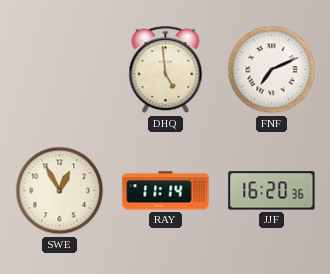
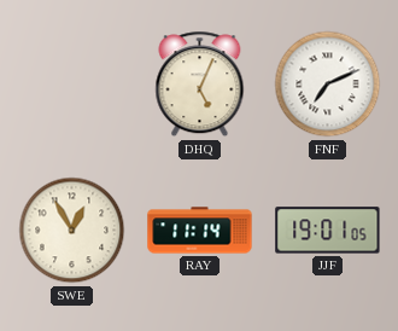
DHQ: 4:59 -> 5:04
JJF: 16:20 -> 19:01
